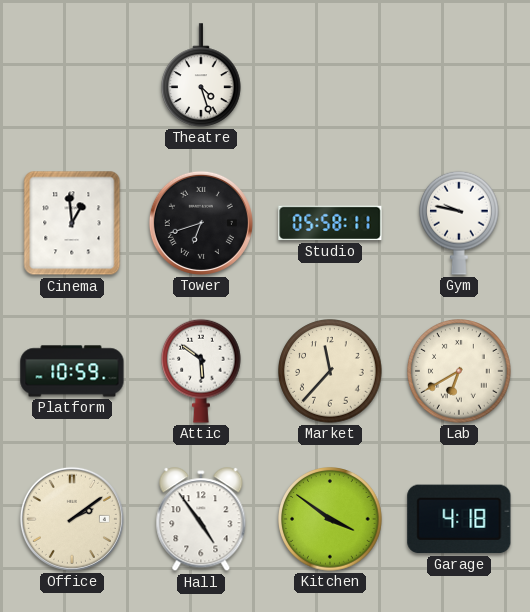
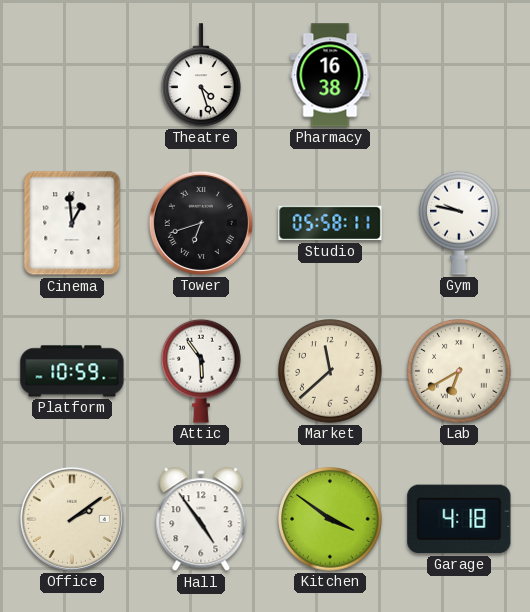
Pharmacy: none -> 16:38
Attic: 5:51 -> 5:54
Market: 11:37 -> 11:38
